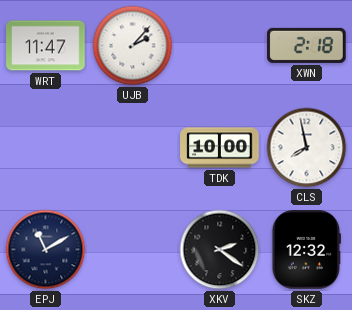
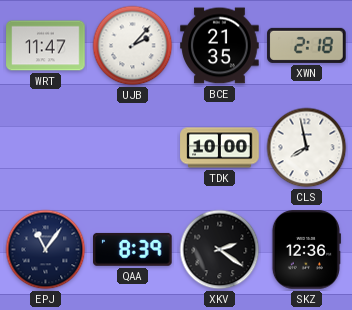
BCE: none -> 21:35
EPJ: 11:10 -> 11:06
QAA: none -> 8:39
SKZ: 12:32 -> 12:36
